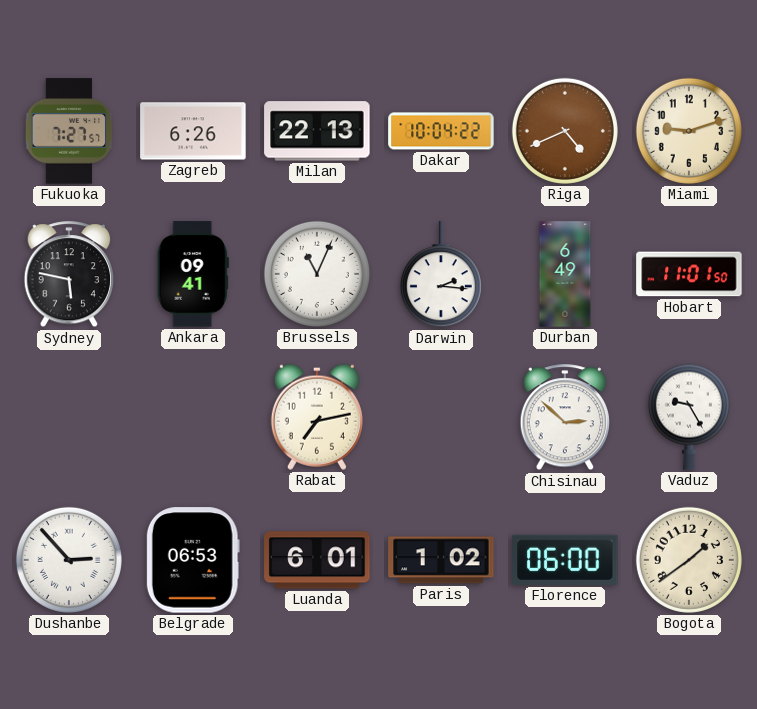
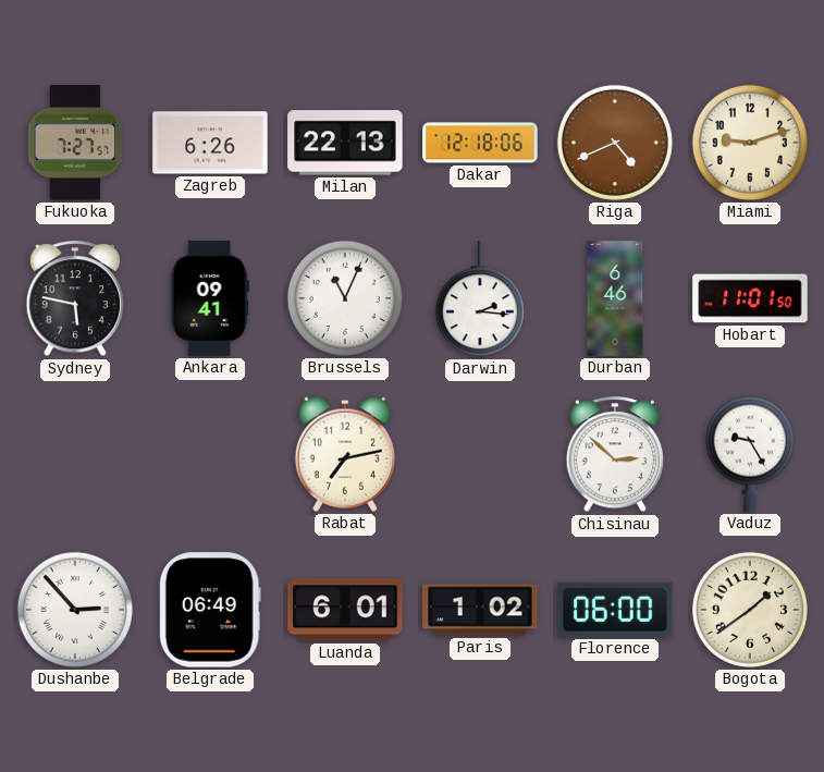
Dakar: 10:04 -> 12:18
Durban: 6:49 -> 6:46
Belgrade: 06:53 -> 06:49
